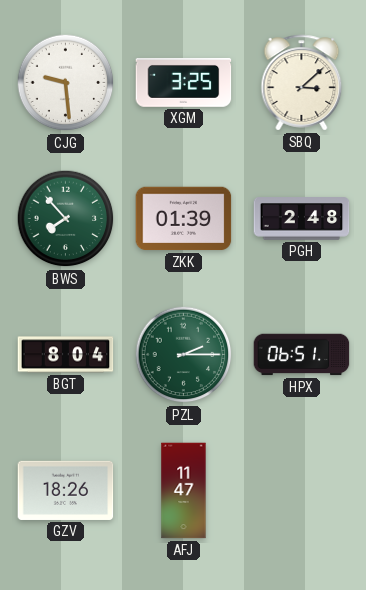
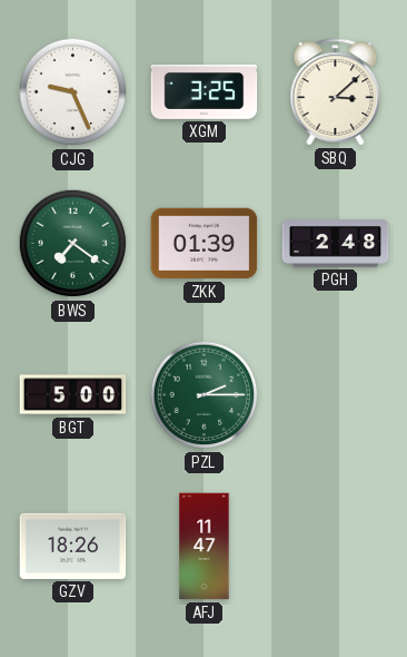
CJG: 9:29 -> 9:26
BWS: 7:53 -> 7:21
BGT: 8:04 -> 5:00
HPX: 06:51 -> none
